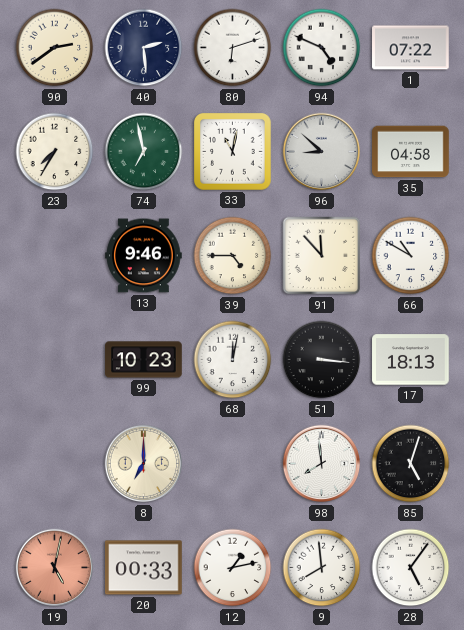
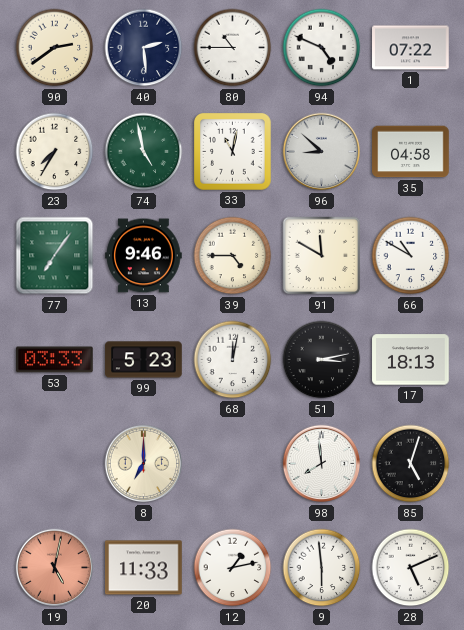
80: 6:12 -> 10:45
74: 6:58 -> 4:58
77: none -> 7:06
91: 11:53 -> 11:50
53: none -> 03:33
99: 10:23 -> 5:23
51: 3:16 -> 3:13
20: 00:33 -> 11:33
9: 7:59 -> 5:59
28: 5:06 -> 5:11
